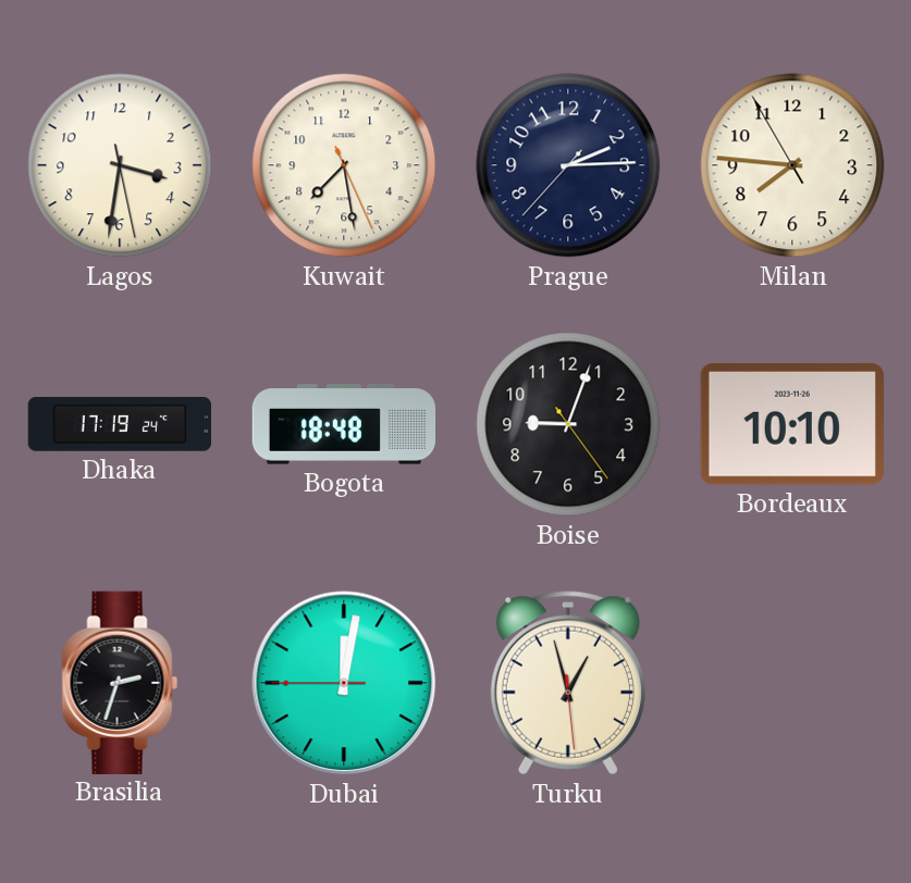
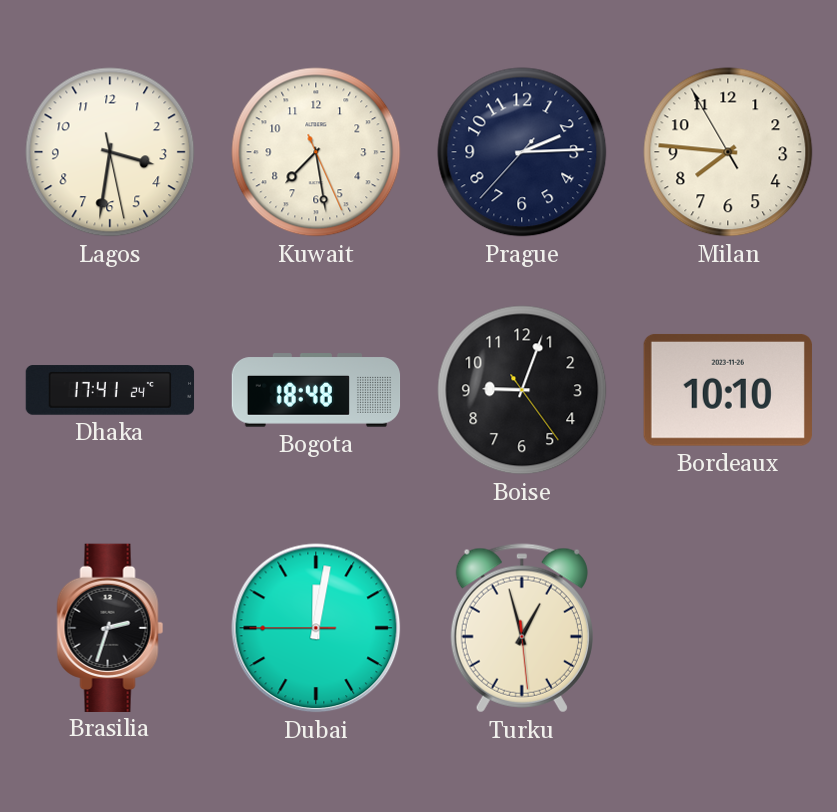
Dhaka: 17:19 -> 17:41
